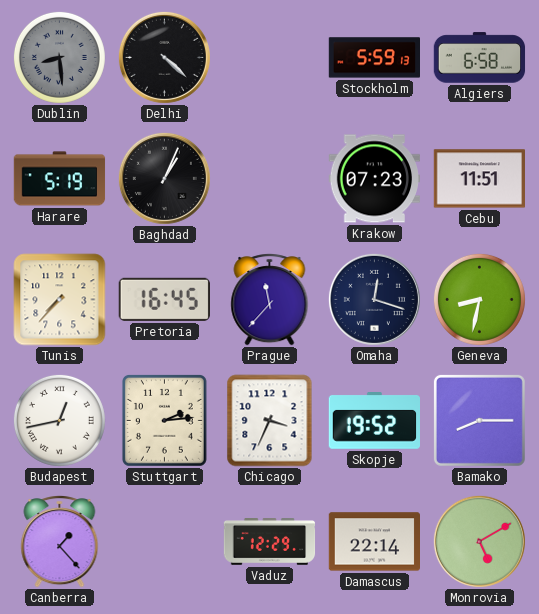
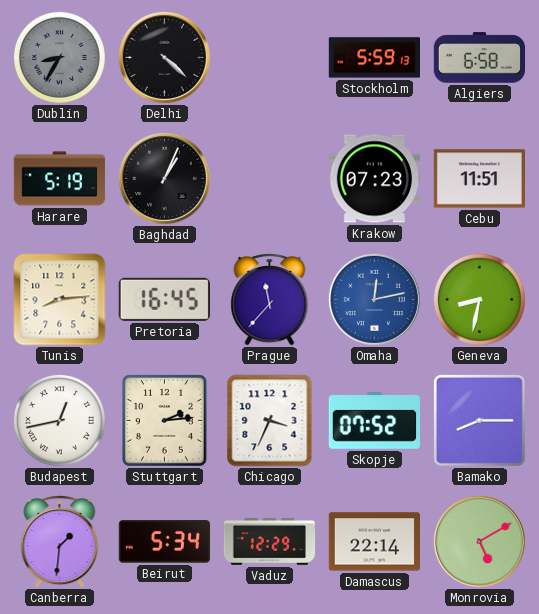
Dublin: 8:29 -> 8:35
Tunis: 7:37 -> 8:14
Omaha: 12:18 -> 12:13
Omaha dial: navy -> blue
Skopje: 19:52 -> 07:52
Canberra: 1:23 -> 1:31
Beirut: none -> 5:34
